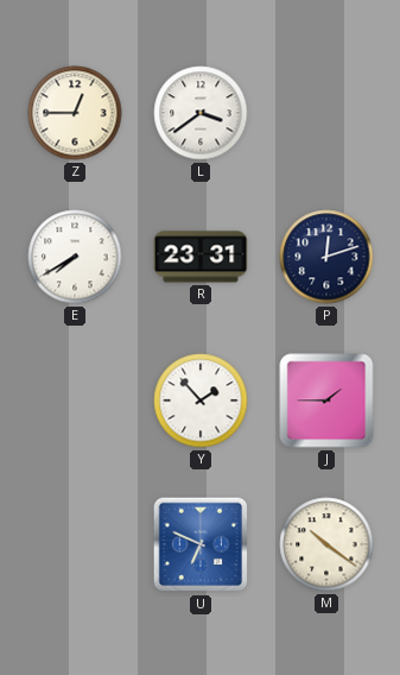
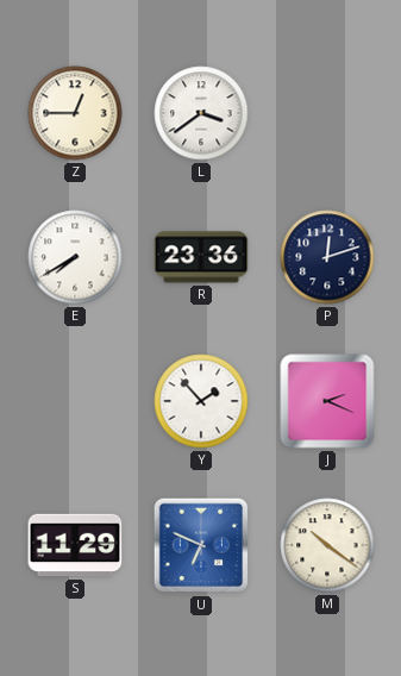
R: 23:31 -> 23:36
J: 1:45 -> 2:19
S: none -> 11:29
